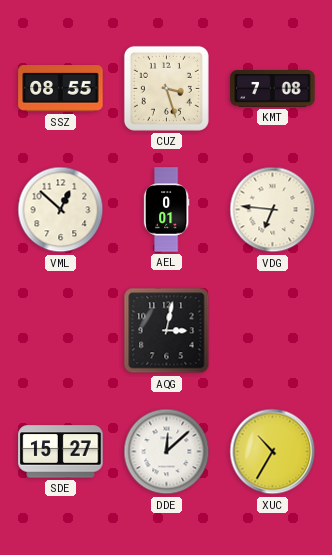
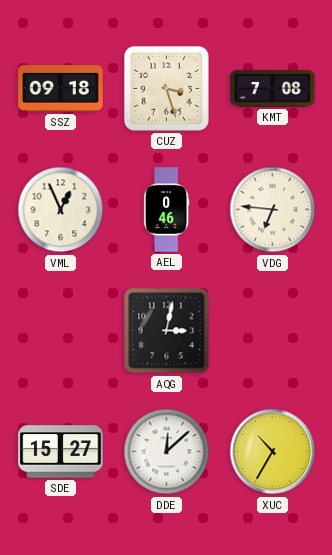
SSZ: 08:55 -> 09:18
VML: 12:52 -> 12:56
AEL: 0:01 -> 0:46
